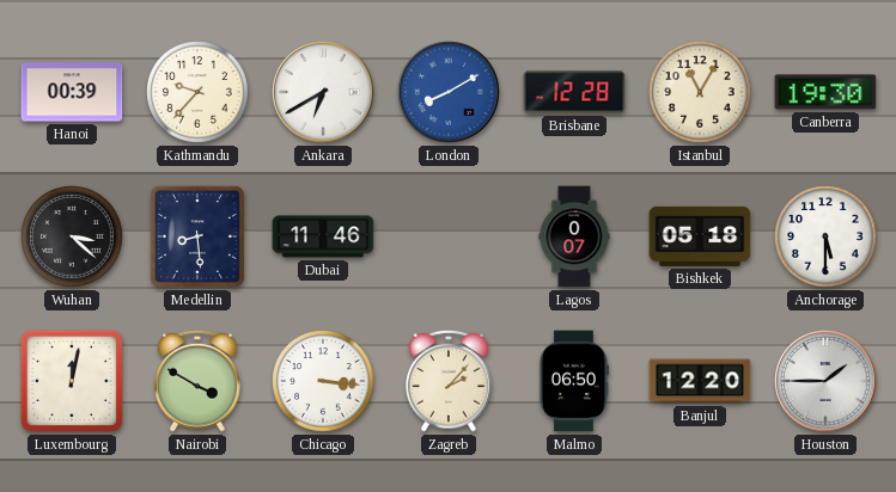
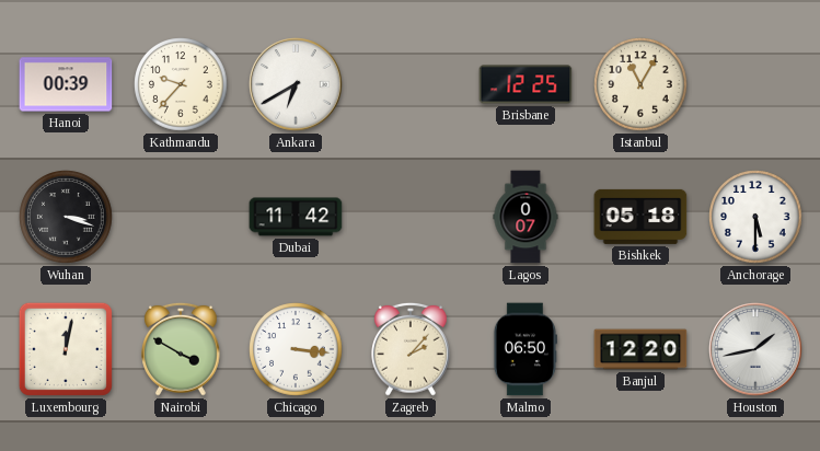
London: 8:10 -> none
Brisbane: 12:28 -> 12:25
Canberra: 19:30 -> none
Wuhan: 3:22 -> 3:18
Medellin: 8:29 -> none
Dubai: 11:46 -> 11:42
Houston: 1:45 -> 1:43
